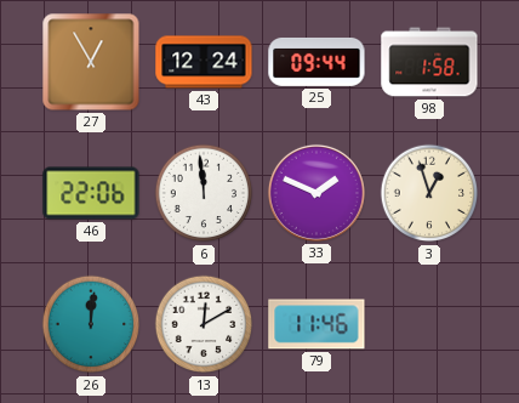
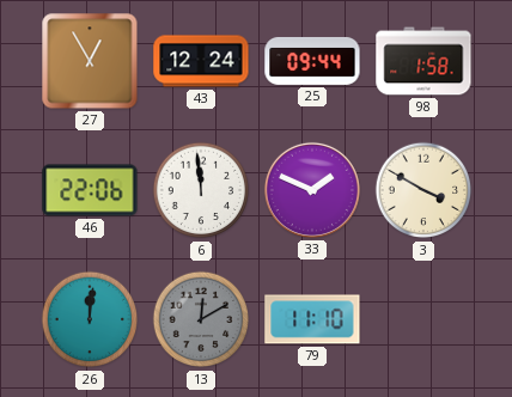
3: 12:57 -> 3:50
13 dial: white -> grey
79: 11:46 -> 11:10
